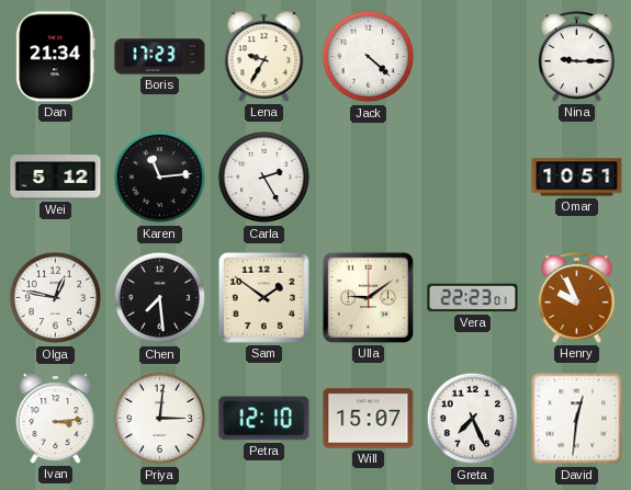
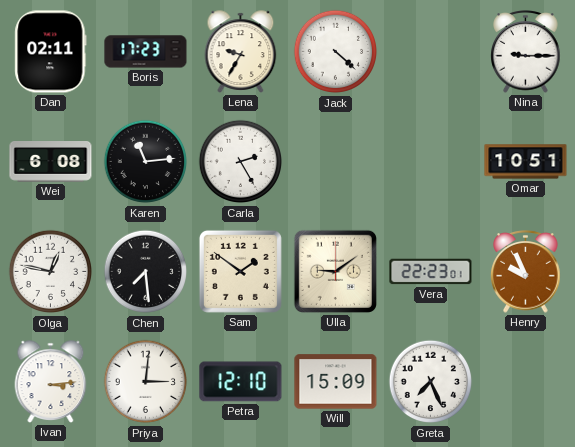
Dan: 21:34 -> 02:11
Wei: 5:12 -> 6:08
Will: 15:07 -> 15:09
David: 12:31 -> none
